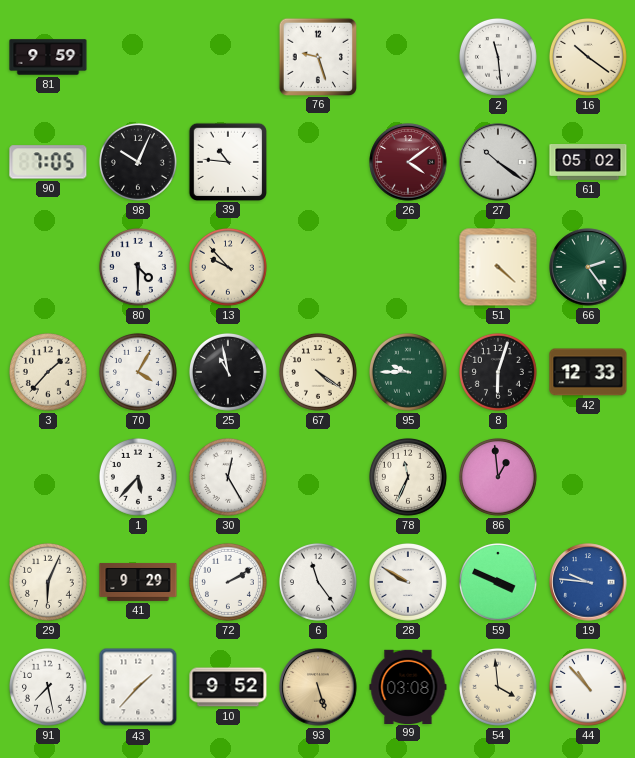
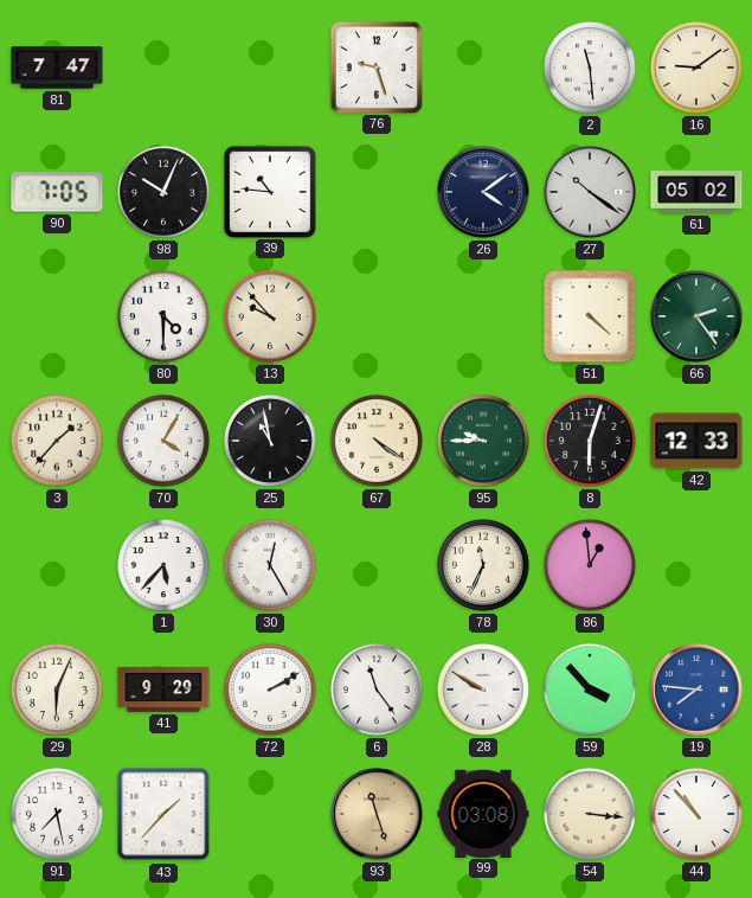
81: 9:59 -> 7:47
16: 10:21 -> 9:09
26 dial: burgundy -> navy
59: 3:49 -> 3:53
19: 9:46 -> 7:46
10: 9:52 -> none
93: 5:27 -> 11:27
54: 3:59 -> 3:16
